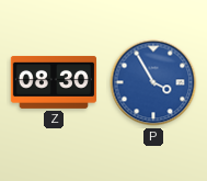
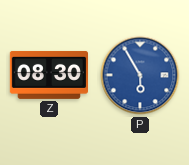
P: 3:55 -> 5:55
